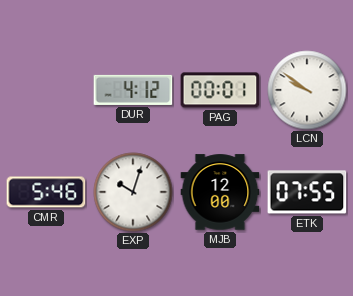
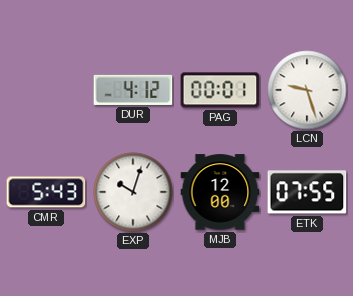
LCN: 9:51 -> 9:27
CMR: 5:46 -> 5:43
